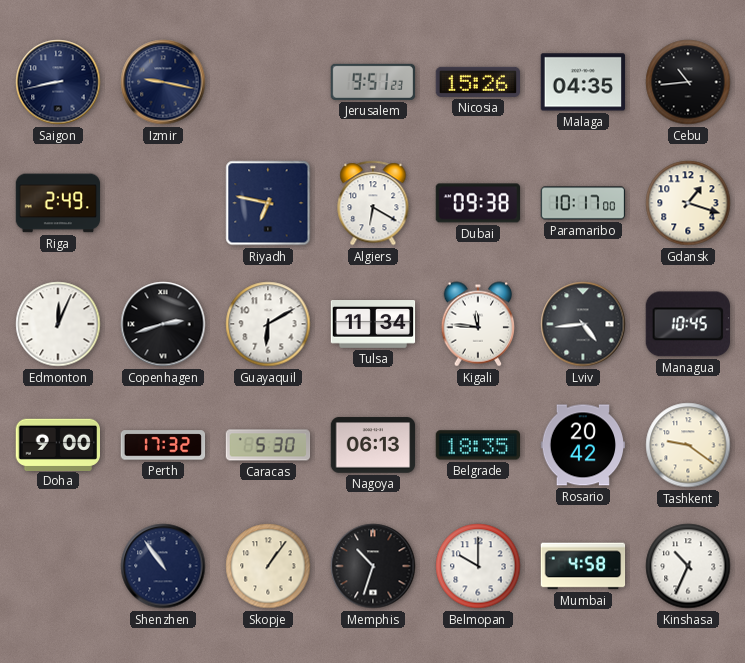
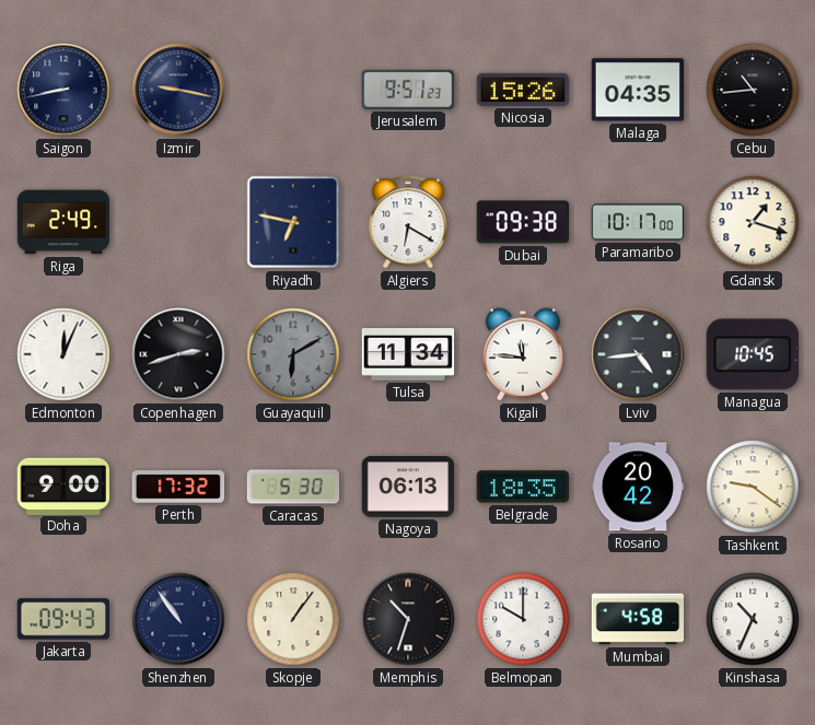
Guayaquil dial: white -> grey
Jakarta: none -> 09:43
